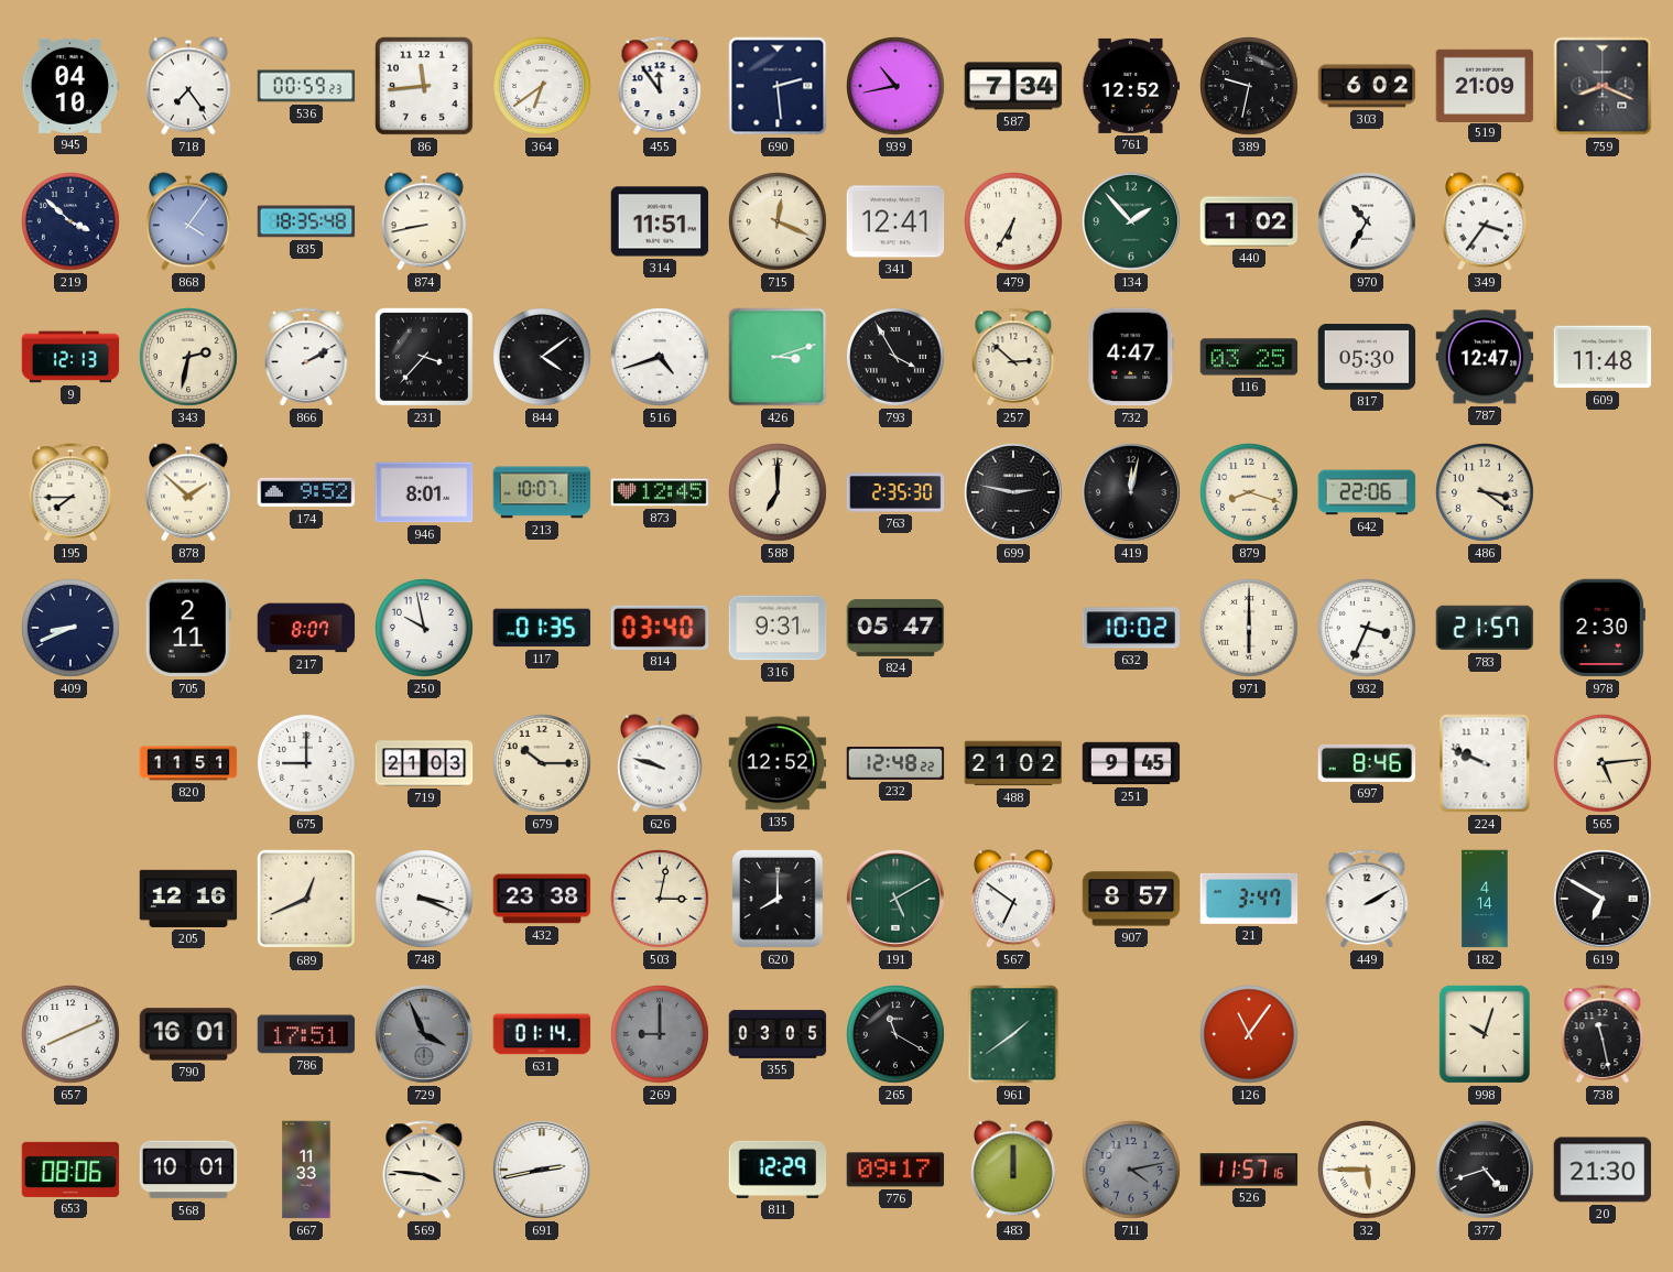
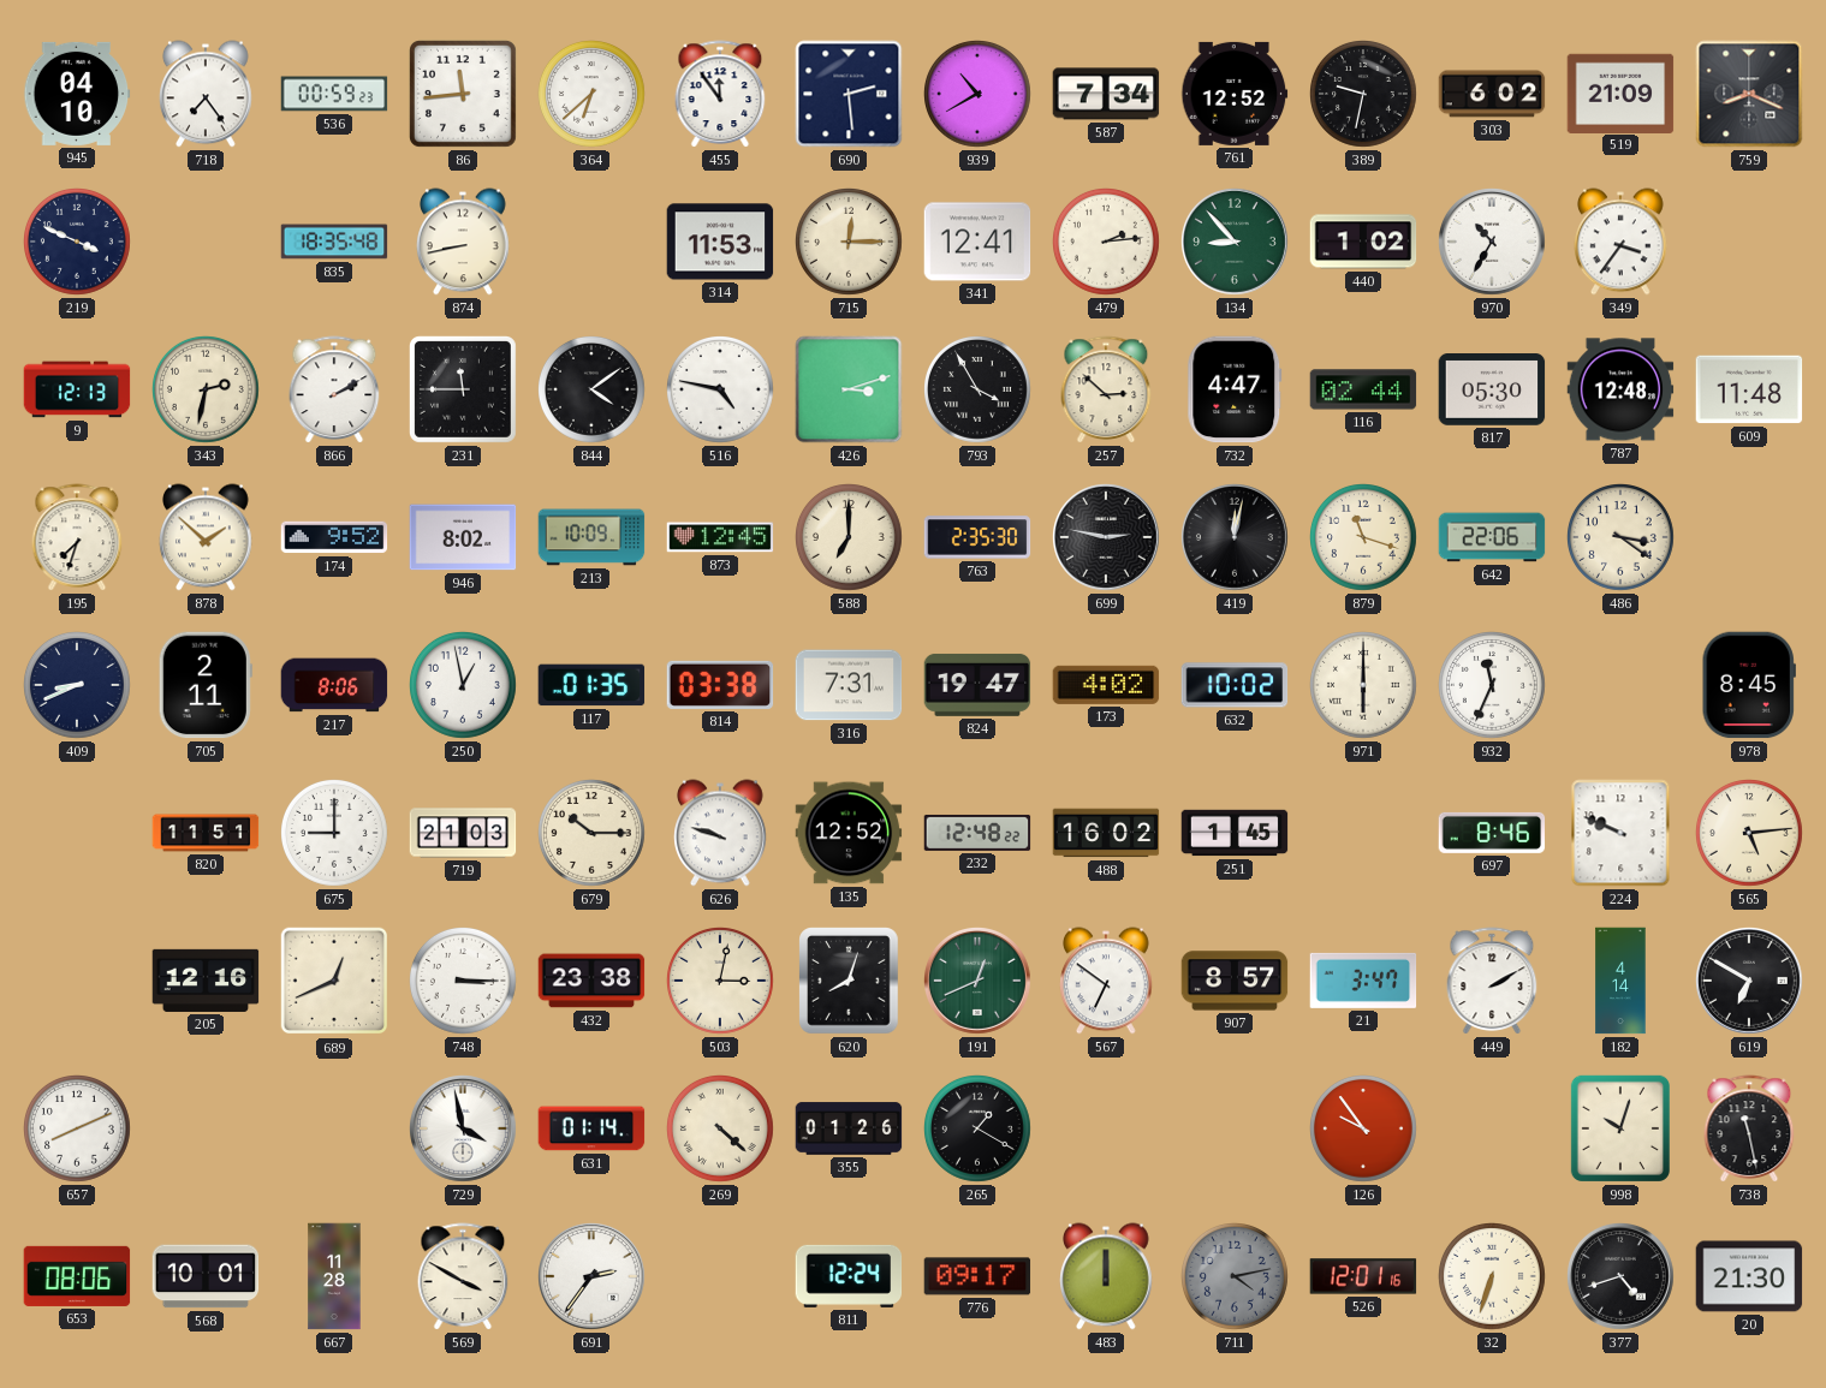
364: 6:39 -> 6:38
939: 10:43 -> 10:40
219: 3:52 -> 3:49
868: 4:06 -> none
314: 11:51 -> 11:53
715: 12:19 -> 12:15
479: 6:35 -> 2:14
134: 1:53 -> 8:53
231: 3:37 -> 11:45
516: 4:42 -> 4:47
116: 03:25 -> 02:44
787: 12:47 -> 12:48
195: 7:45 -> 7:33
946: 8:01 -> 8:02
213: 10:07 -> 10:09
879: 8:18 -> 11:18
217: 8:07 -> 8:06
250: 9:58 -> 12:58
814: 03:40 -> 03:38
316: 9:31 -> 7:31
824: 05:47 -> 19:47
173: none -> 4:02
932: 3:34 -> 11:34
783: 21:57 -> none
978: 2:30 -> 8:45
488: 21:02 -> 16:02
251: 9:45 -> 1:45
748: 3:19 -> 3:15
620: 8:00 -> 8:03
191: 5:10 -> 12:41
790: 16:01 -> none
786: 17:51 -> none
729: 3:56 -> 3:58
729 dial: grey -> white
269: 9:00 -> 4:22
269 dial: grey -> cream
355: 03:05 -> 01:26
265: 11:20 -> 1:20
961: 1:39 -> none
126: 11:06 -> 9:54
667: 11:33 -> 11:28
569: 3:46 -> 3:50
691: 2:43 -> 2:36
811: 12:29 -> 12:24
526: 11:57 -> 12:01
32: 5:45 -> 6:33
